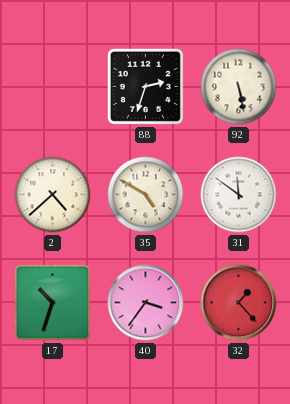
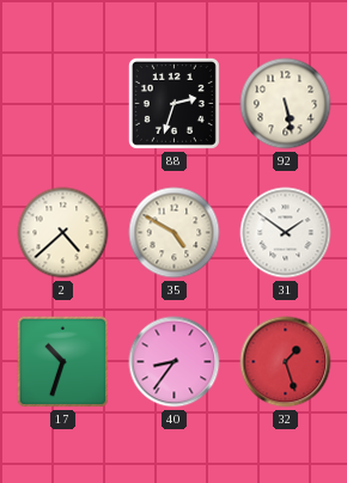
31: 11:51 -> 1:51
40: 3:36 -> 8:36
32: 1:23 -> 1:27
